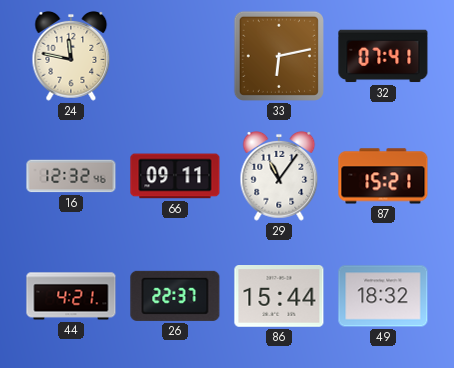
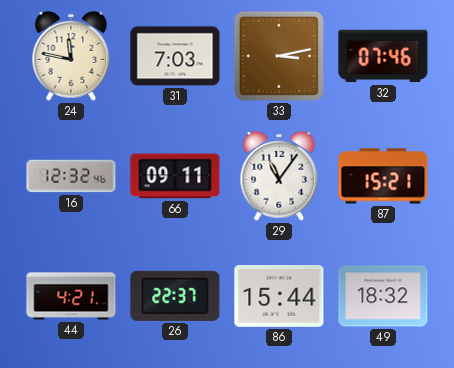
31: none -> 7:03
33: 6:13 -> 3:13
32: 07:41 -> 07:46
